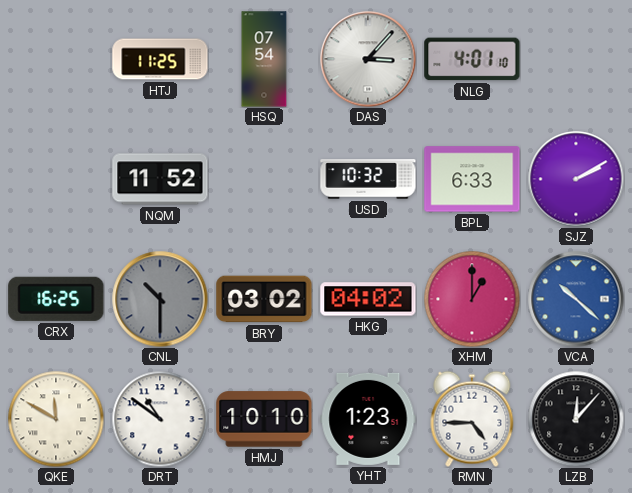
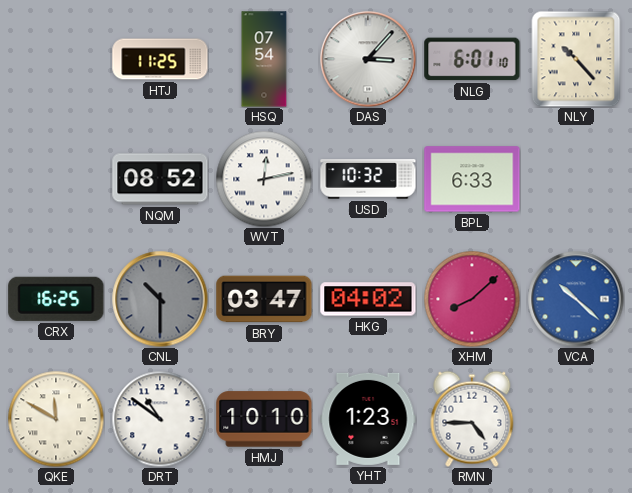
NLG: 4:01 -> 6:01
NLY: none -> 10:23
NQM: 11:52 -> 08:52
WVT: none -> 12:13
SJZ: 2:10 -> none
BRY: 03:02 -> 03:47
XHM: 1:00 -> 8:08
LZB: 12:07 -> none
